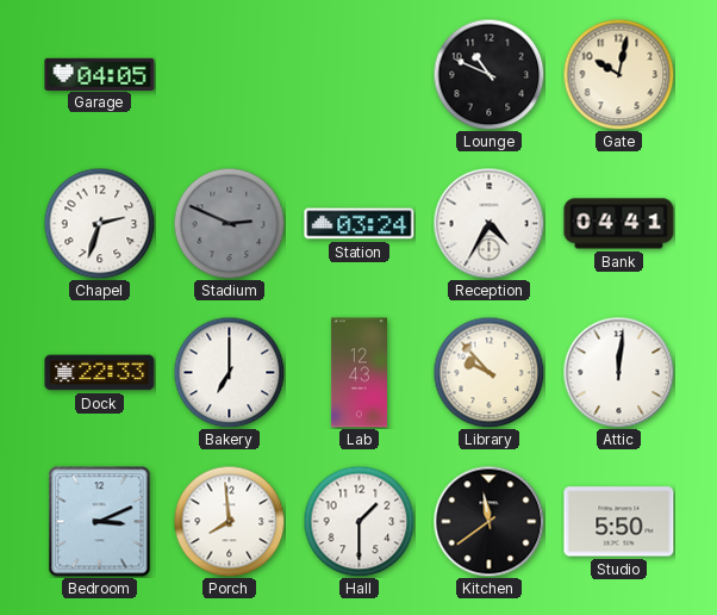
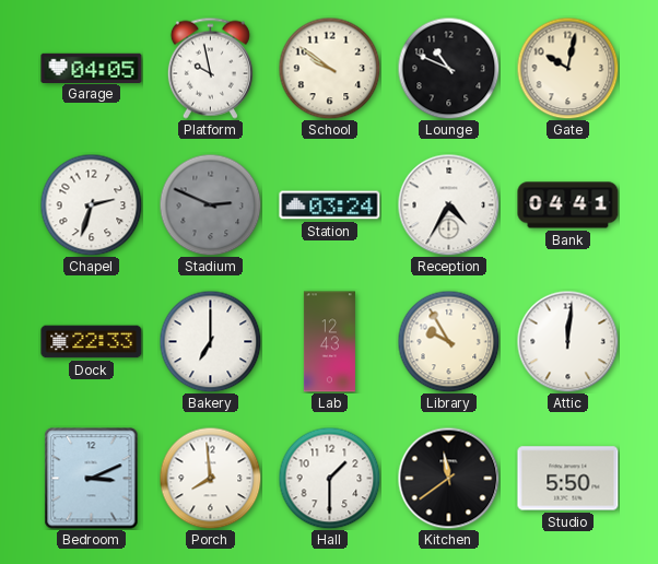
Platform: none -> 9:58
School: none -> 9:51
Library: 9:53 -> 9:55
